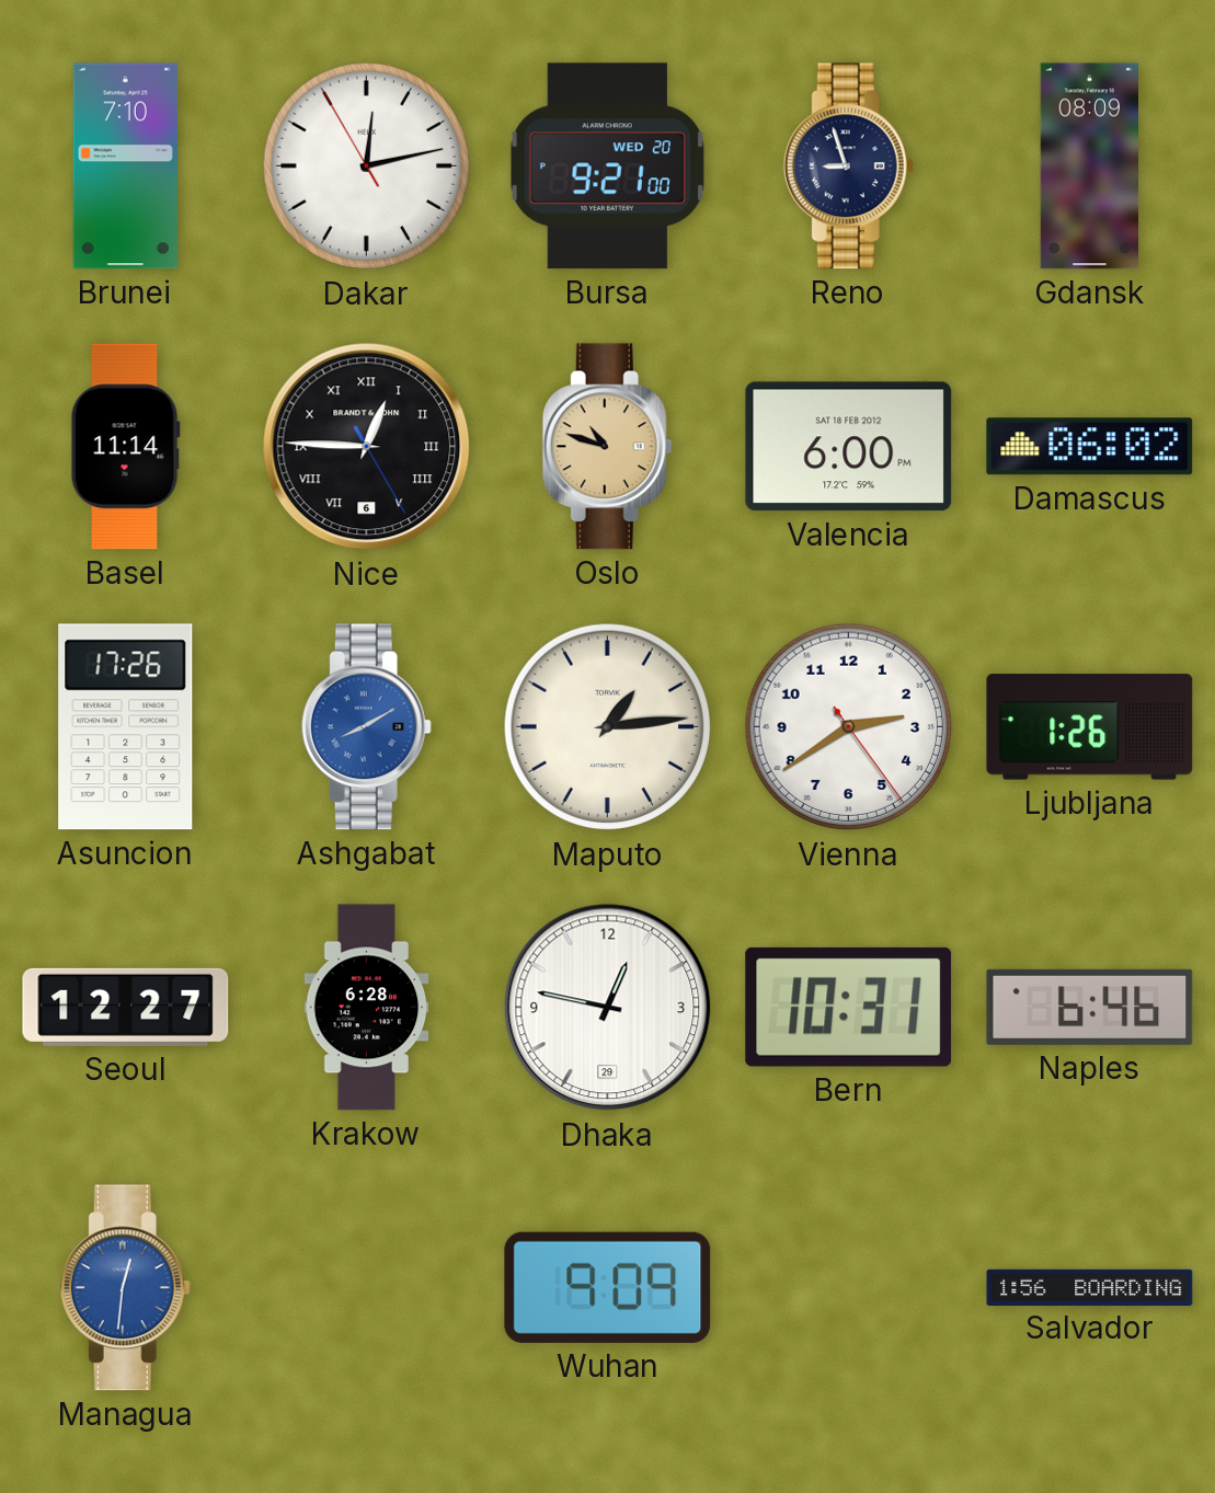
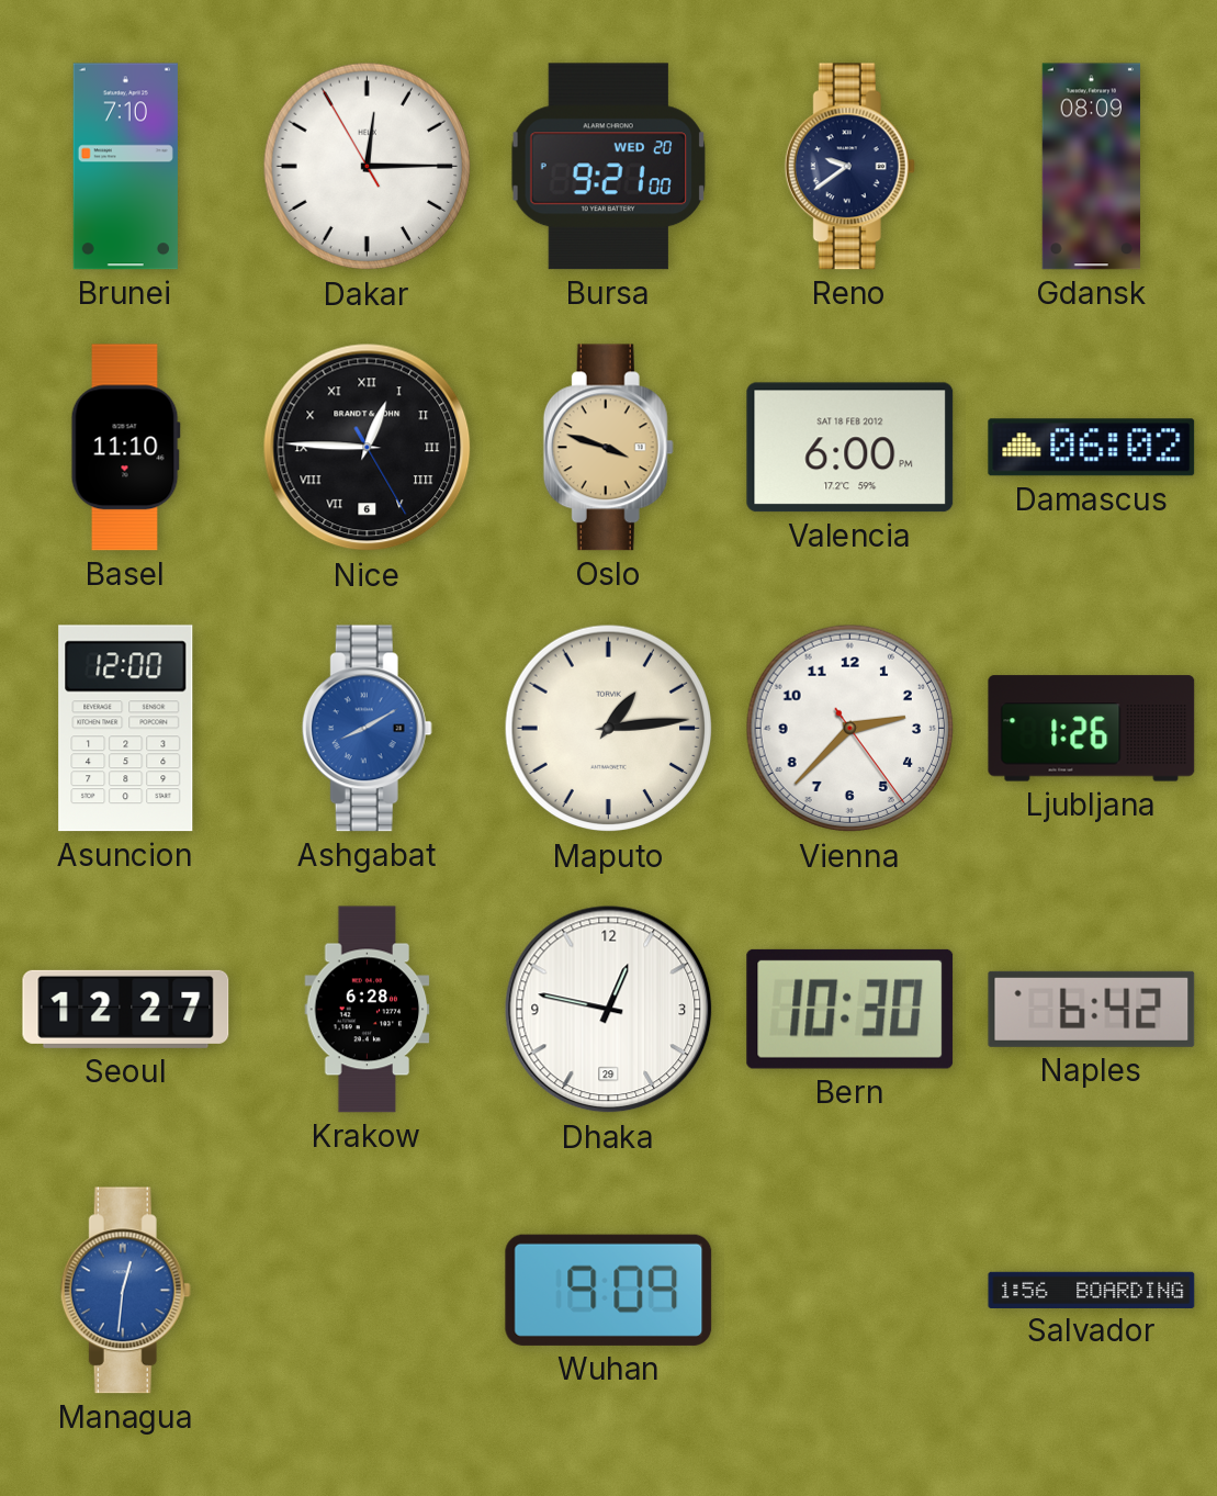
Dakar: 12:12 -> 12:14
Reno: 8:57 -> 9:39
Basel: 11:14 -> 11:10
Oslo: 10:48 -> 3:48
Asuncion: 17:26 -> 12:00
Vienna: 2:39 -> 2:37
Bern: 10:31 -> 10:30
Naples: 6:46 -> 6:42
